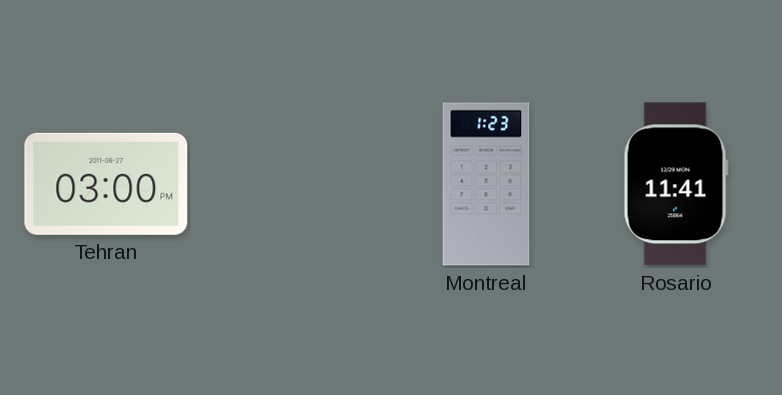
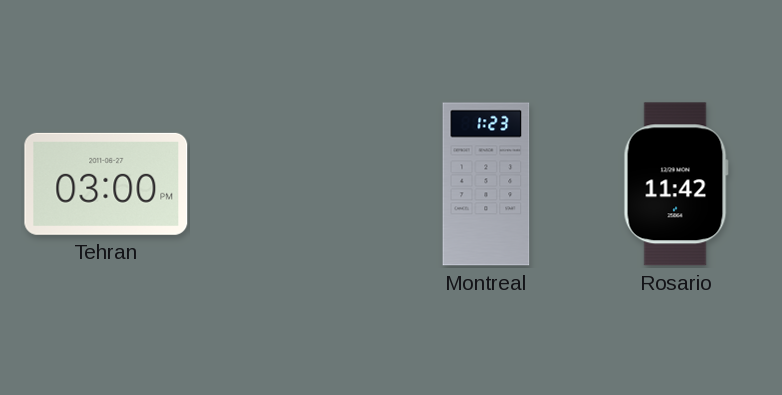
Rosario: 11:41 -> 11:42
